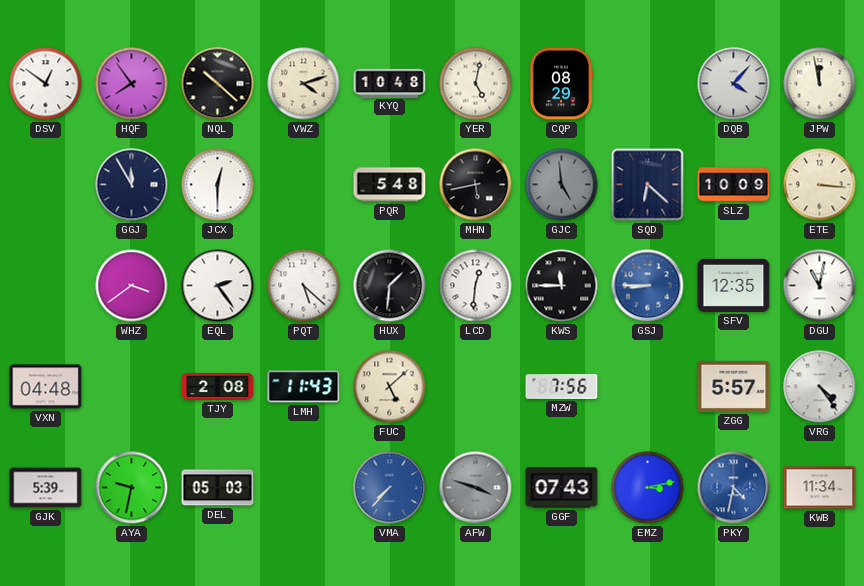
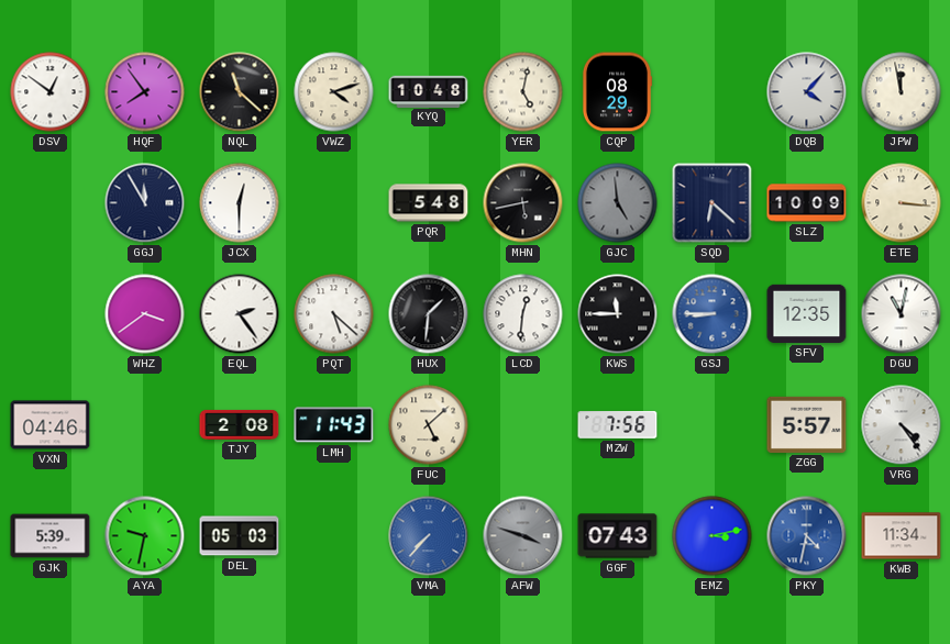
NQL: 10:22 -> 11:22
VXN: 04:48 -> 04:46
